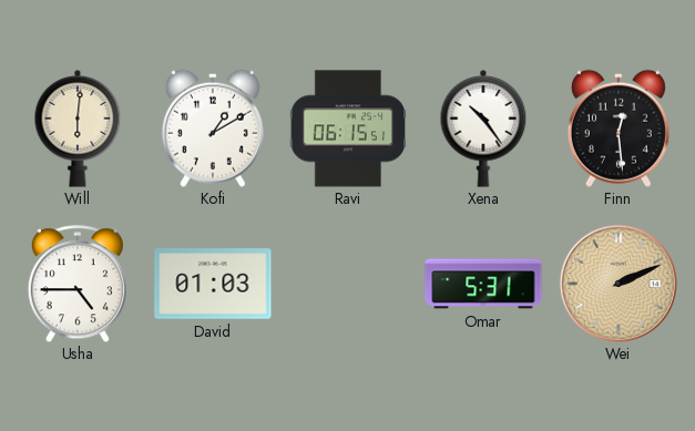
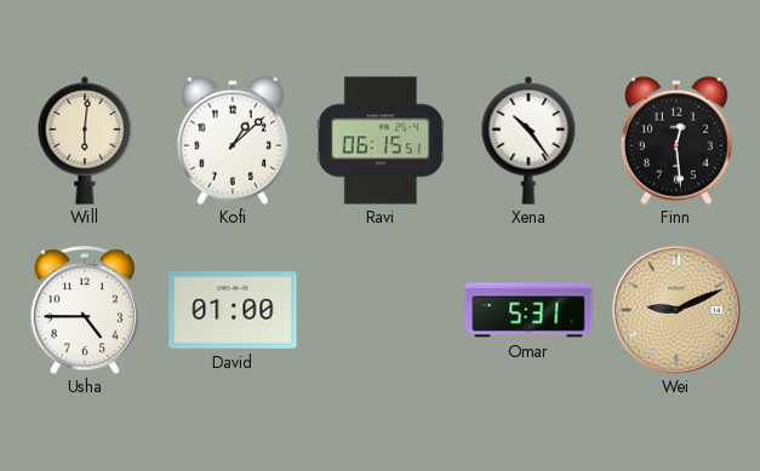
Kofi: 1:10 -> 1:08
David: 01:03 -> 01:00
Wei: 2:11 -> 9:11
